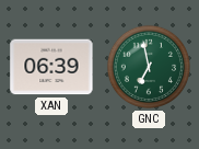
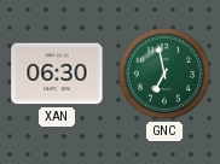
XAN: 06:39 -> 06:30
